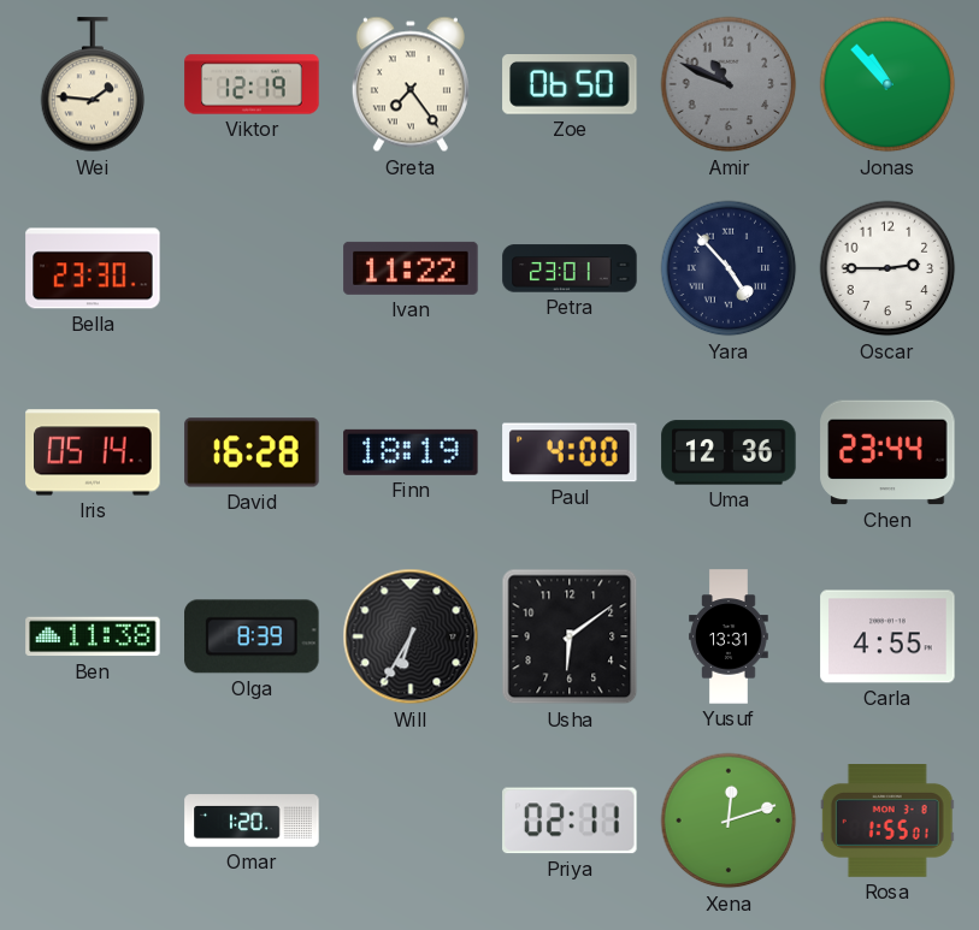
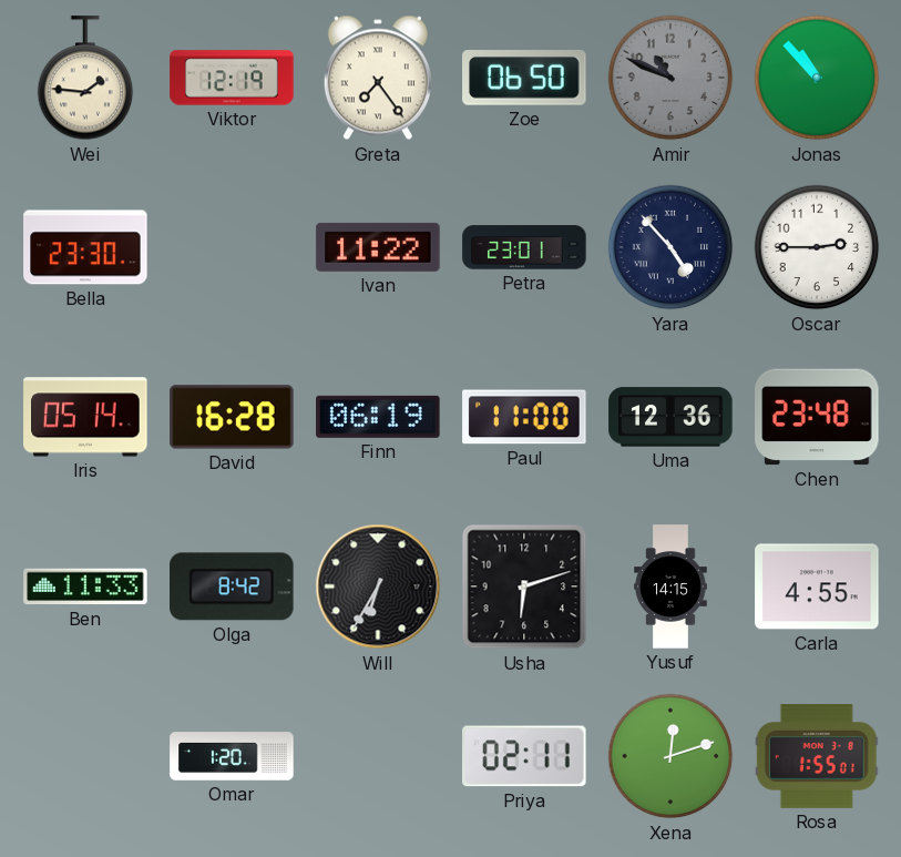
Finn: 18:19 -> 06:19
Paul: 4:00 -> 11:00
Chen: 23:44 -> 23:48
Ben: 11:38 -> 11:33
Olga: 8:39 -> 8:42
Usha: 6:09 -> 6:12
Yusuf: 13:31 -> 14:15
